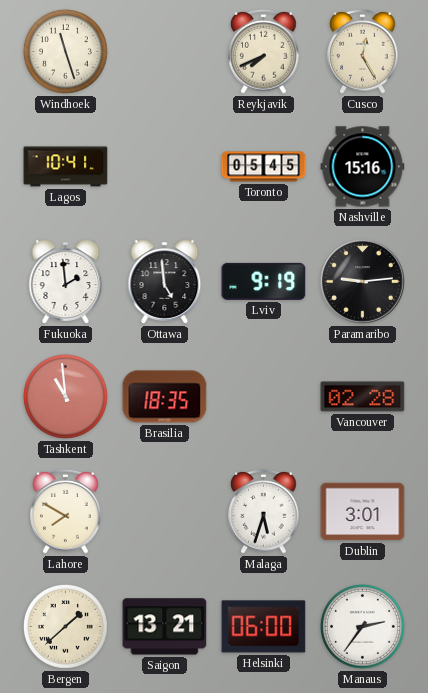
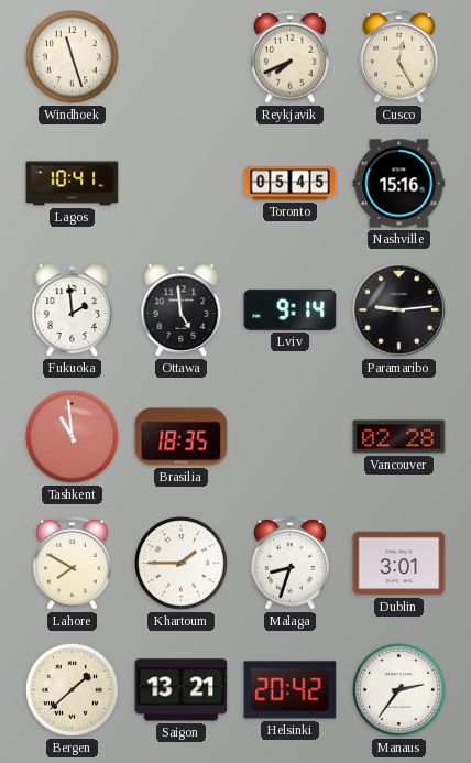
Lviv: 9:19 -> 9:14
Khartoum: none -> 1:45
Malaga: 5:33 -> 8:33
Helsinki: 06:00 -> 20:42
